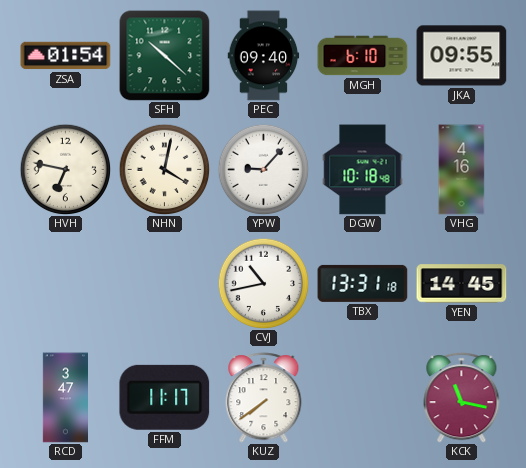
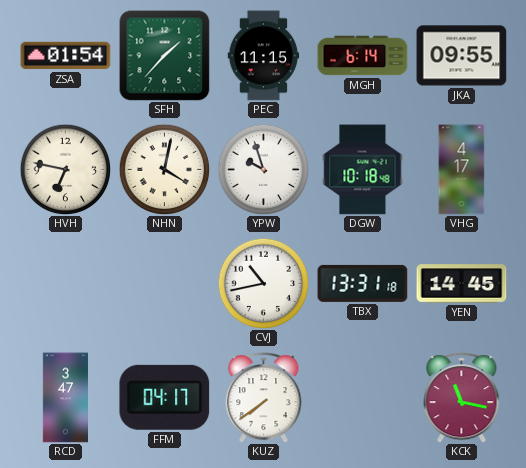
SFH: 10:22 -> 1:37
PEC: 09:40 -> 11:15
MGH: 6:10 -> 6:14
YPW: 9:07 -> 9:57
VHG: 4:16 -> 4:17
FFM: 11:17 -> 04:17
